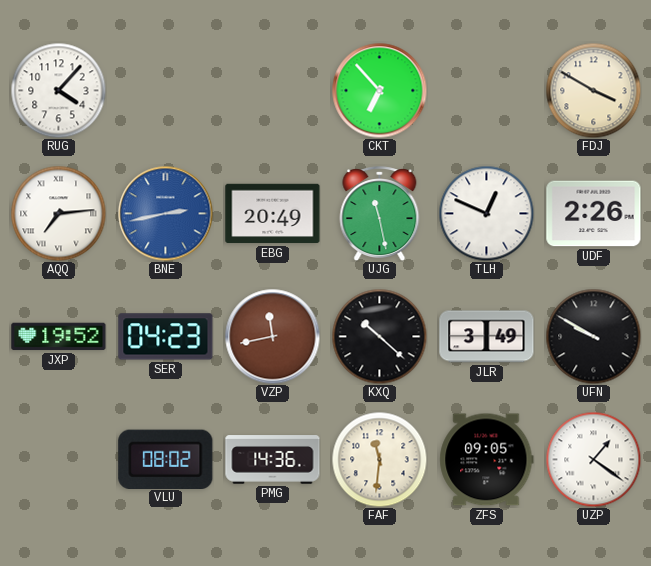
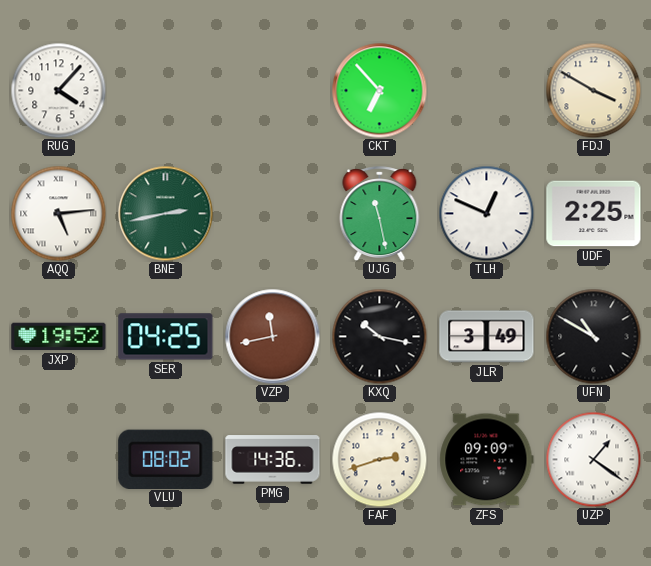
AQQ: 7:14 -> 5:14
BNE dial: blue -> green
EBG: 20:49 -> none
UDF: 2:26 -> 2:25
SER: 04:23 -> 04:25
KXQ: 10:22 -> 10:17
UFN: 9:50 -> 10:50
FAF: 11:31 -> 2:42
ZFS: 09:05 -> 09:09
